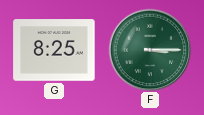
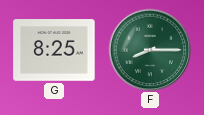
F: 3:15 -> 8:15
